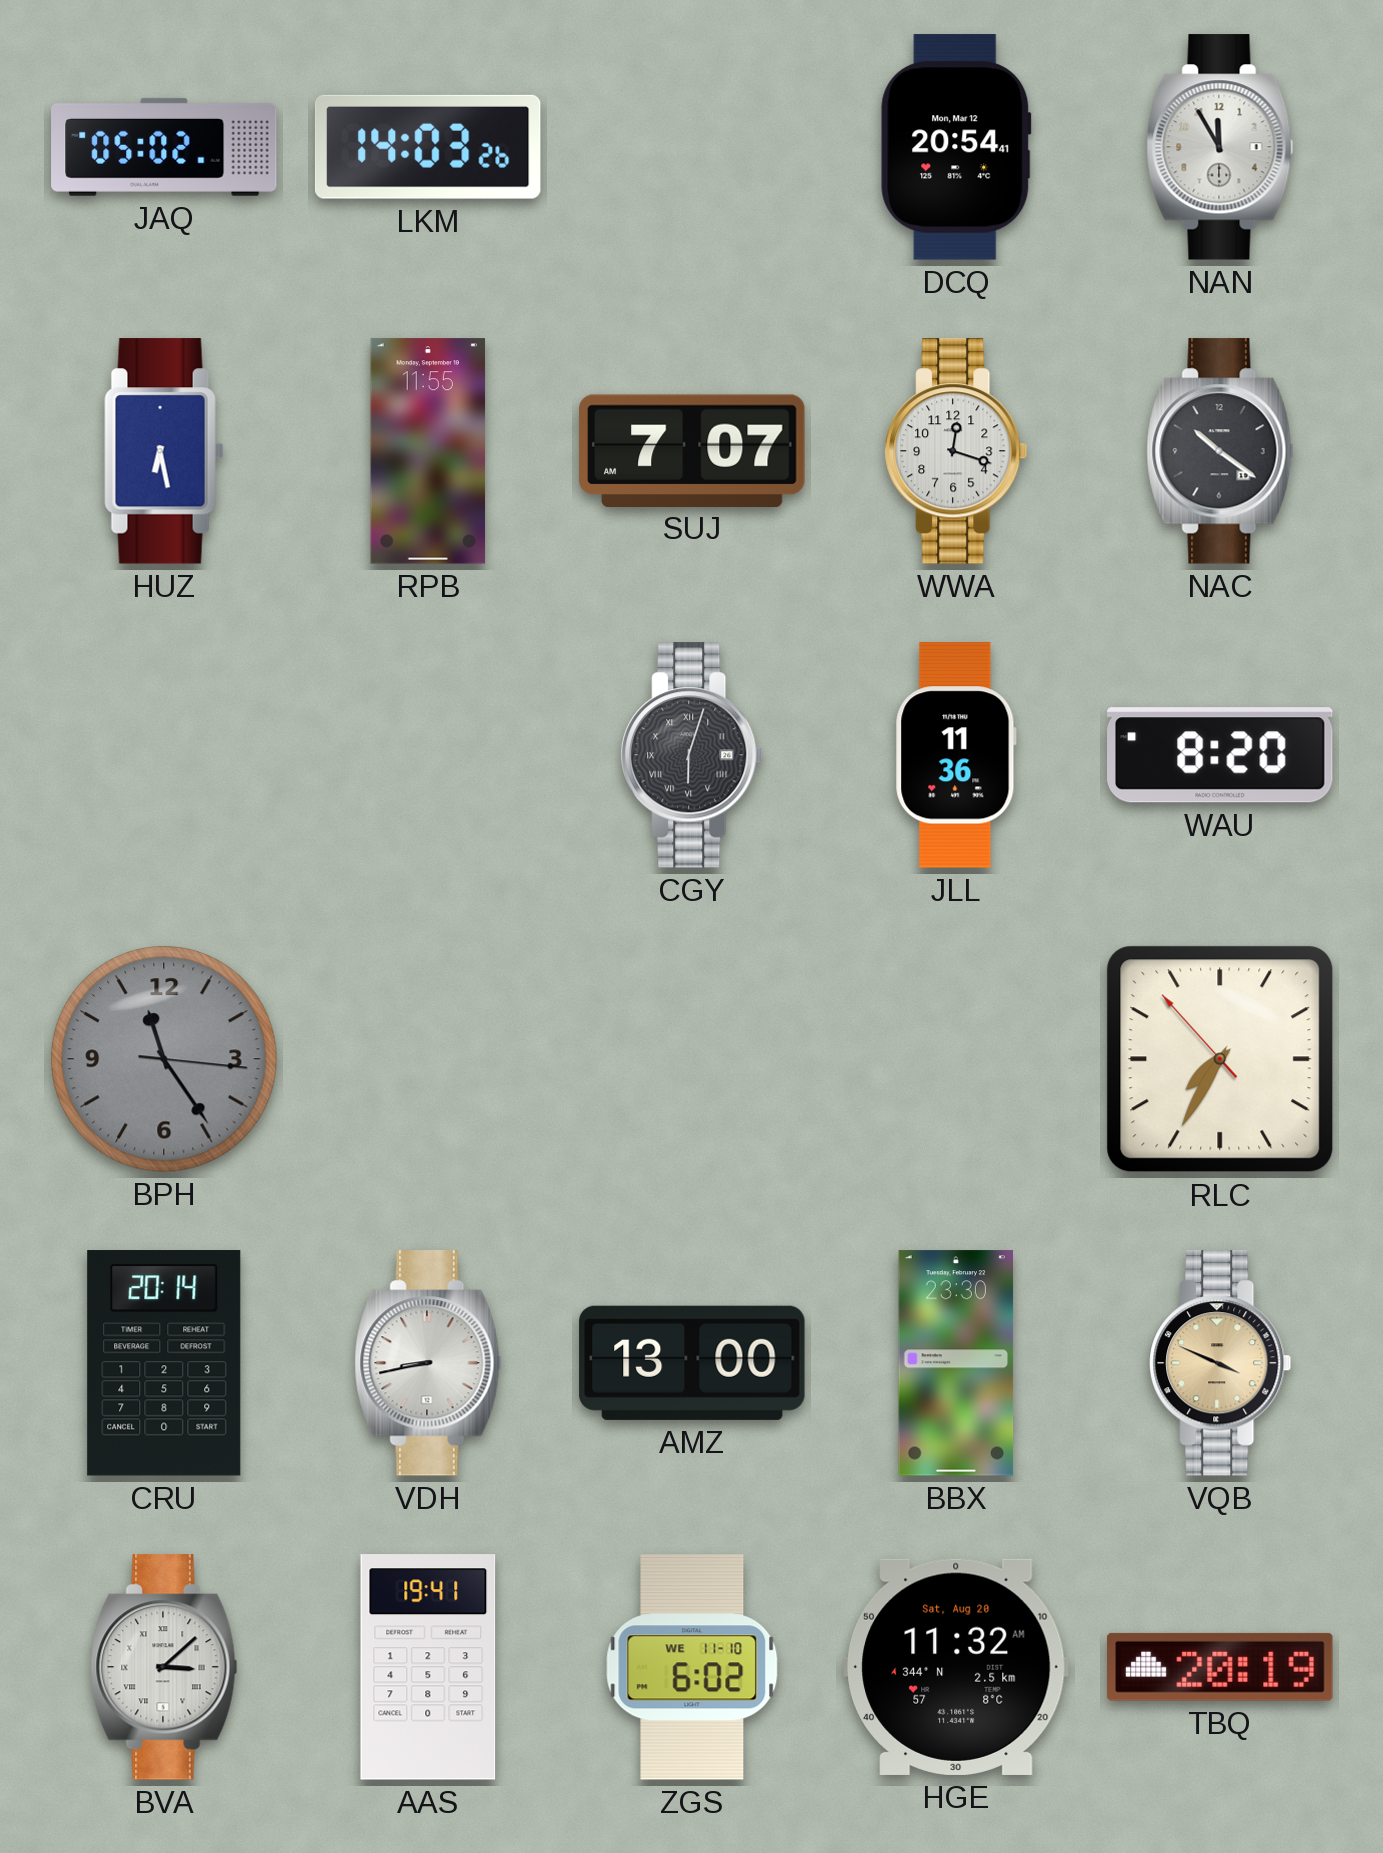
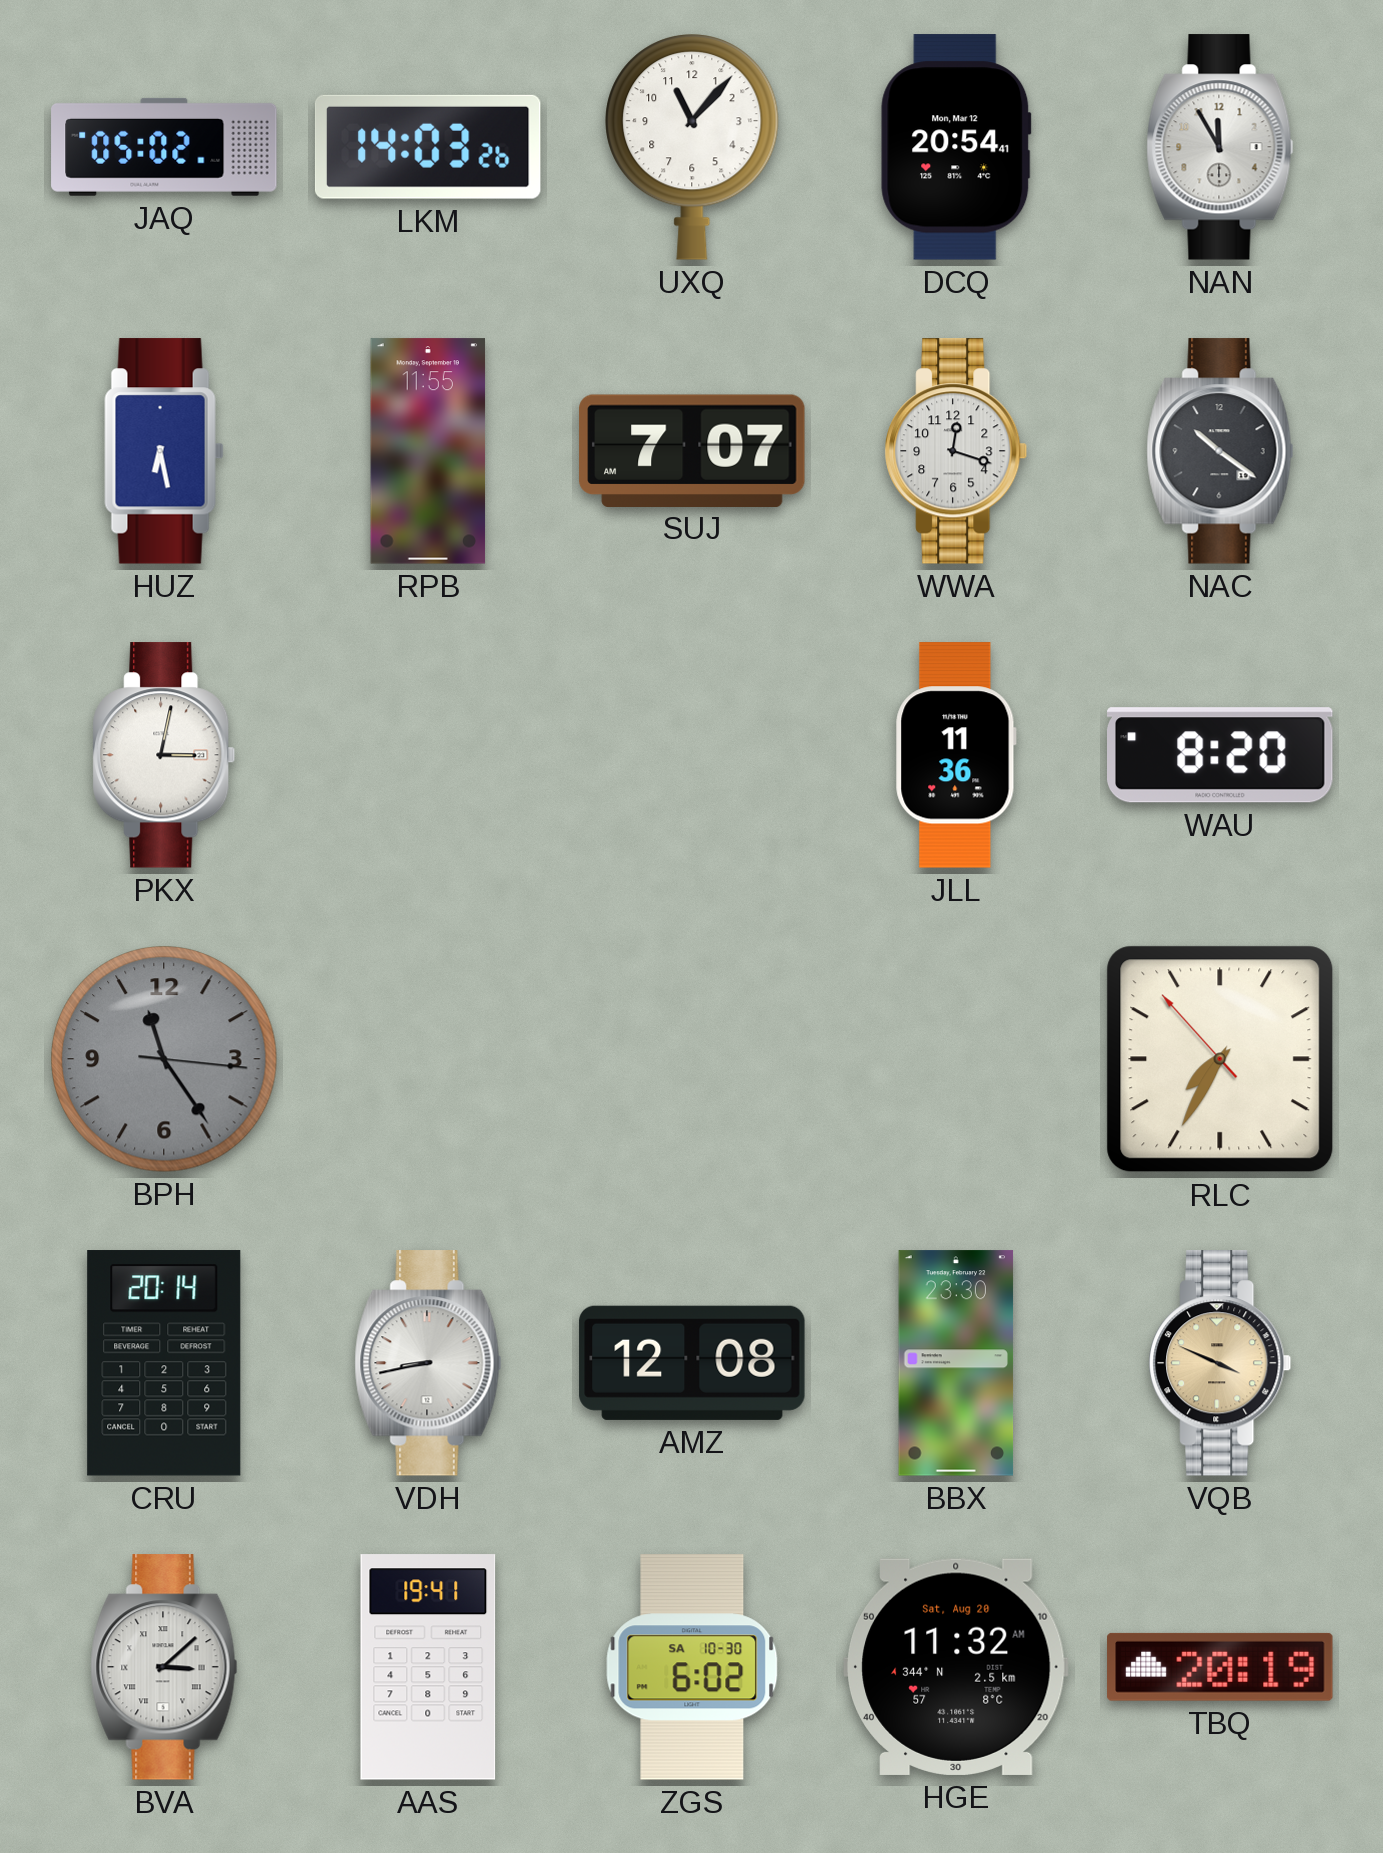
UXQ: none -> 11:07
PKX: none -> 3:02
CGY: 6:03 -> none
AMZ: 13:00 -> 12:08
ZGS date: WE 11-10 -> SA 10-30
